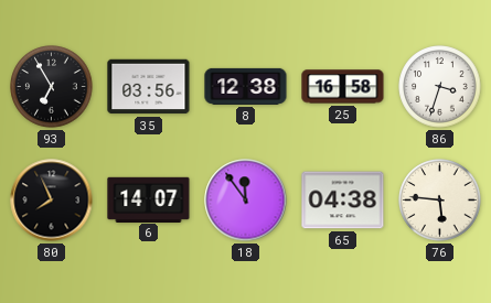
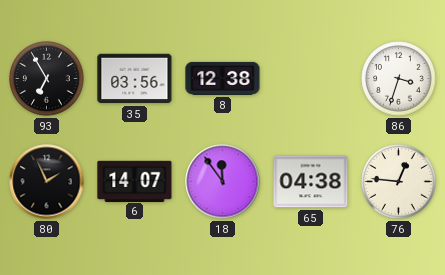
25: 16:58 -> none
80: 7:56 -> 1:56
76: 5:46 -> 12:46
